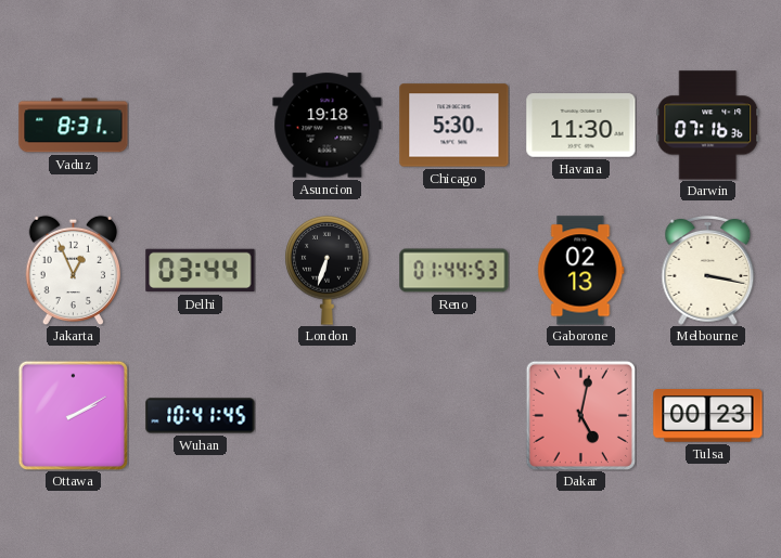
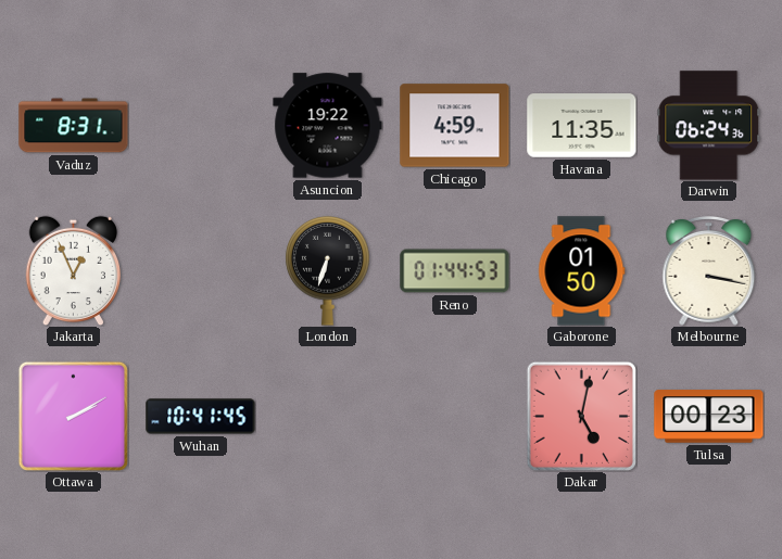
Asuncion: 19:18 -> 19:22
Chicago: 5:30 -> 4:59
Havana: 11:30 -> 11:35
Darwin: 07:16 -> 06:24
Delhi: 03:44 -> none
Gaborone: 02:13 -> 01:50
